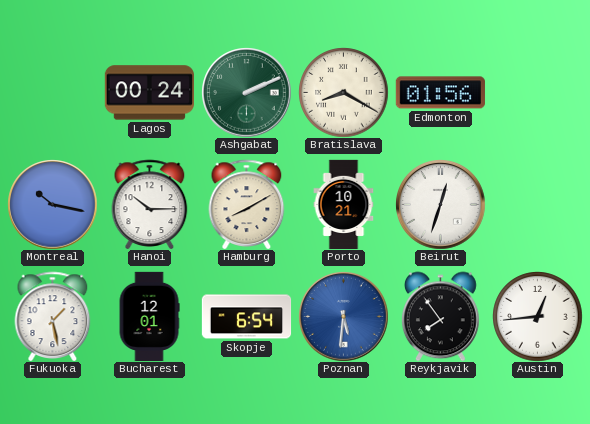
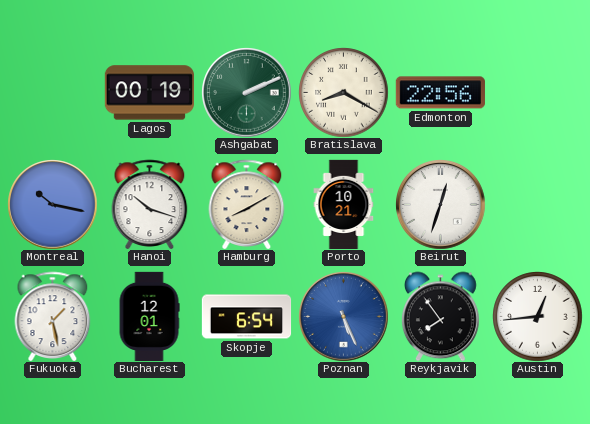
Lagos: 00:24 -> 00:19
Edmonton: 01:56 -> 22:56
Hanoi: 10:15 -> 10:18
Poznan: 5:31 -> 5:26
